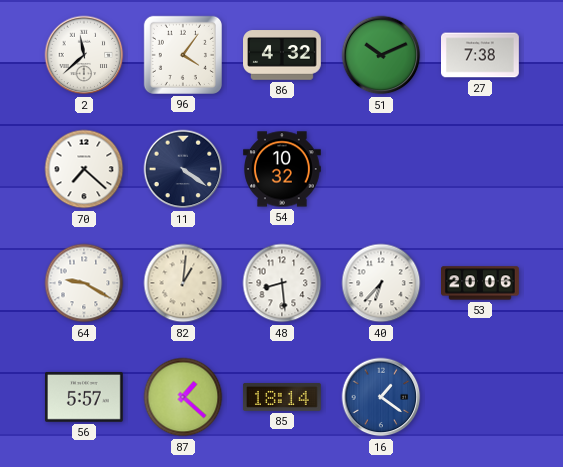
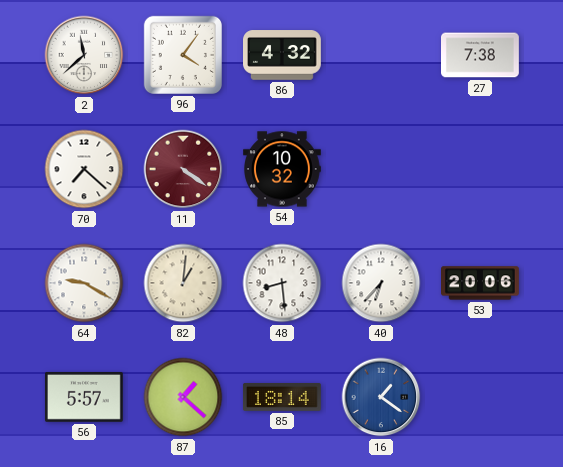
51: 10:11 -> none
11 dial: navy -> burgundy
